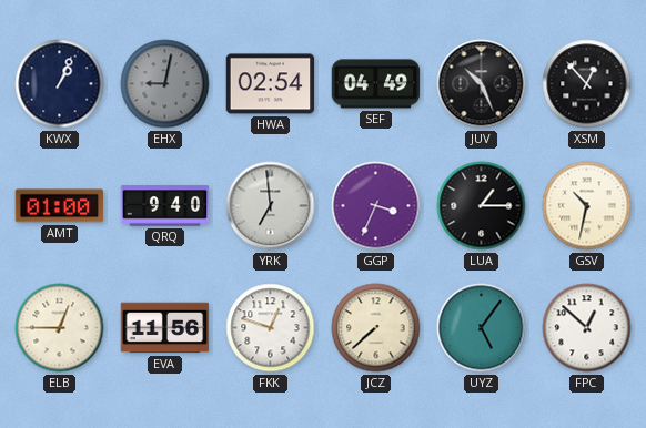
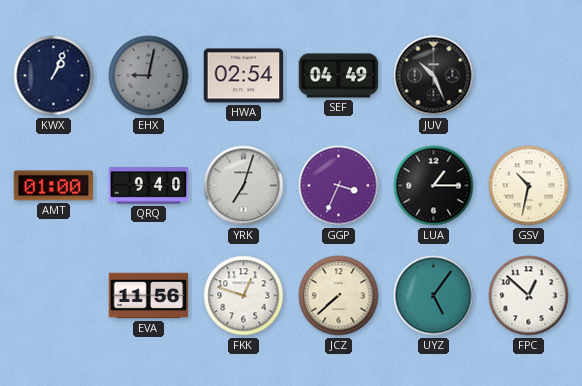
XSM: 12:53 -> none
YRK: 6:59 -> 7:03
ELB: 12:45 -> none
